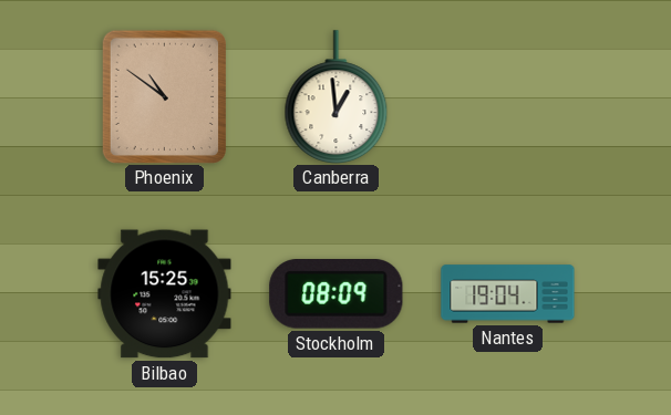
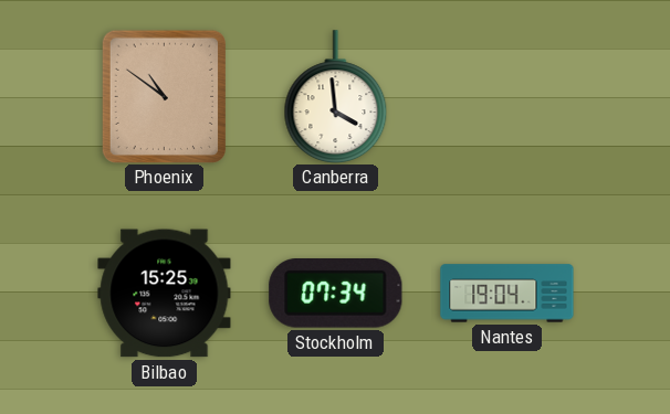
Canberra: 12:59 -> 3:59
Stockholm: 08:09 -> 07:34
